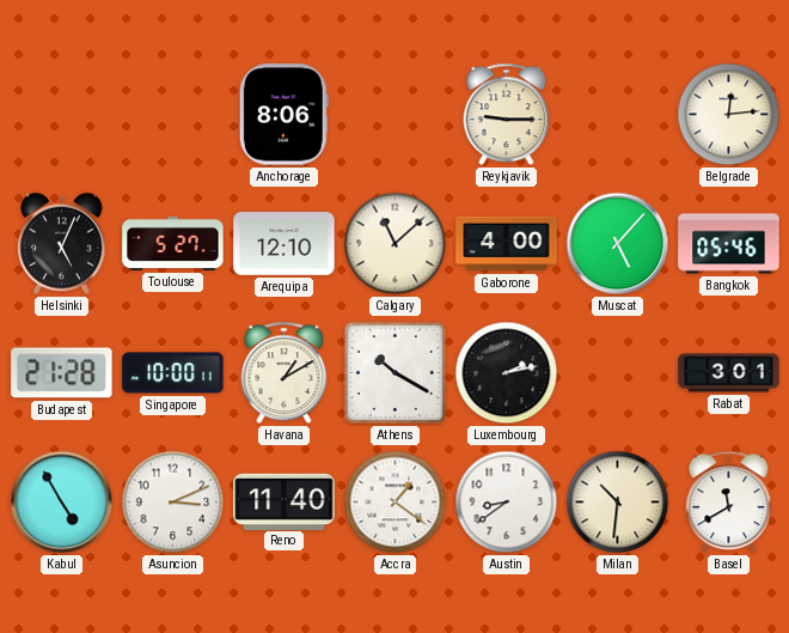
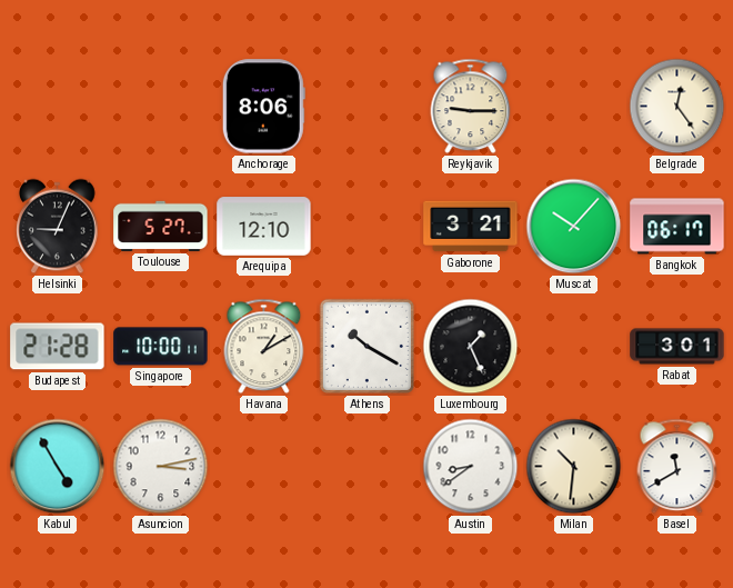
Belgrade: 12:14 -> 12:24
Helsinki: 5:04 -> 9:04
Calgary: 11:08 -> none
Gaborone: 4:00 -> 3:21
Muscat: 5:07 -> 10:07
Bangkok: 05:46 -> 06:17
Luxembourg: 2:13 -> 1:26
Asuncion: 3:11 -> 3:13
Reno: 11:40 -> none
Accra: 1:21 -> none
